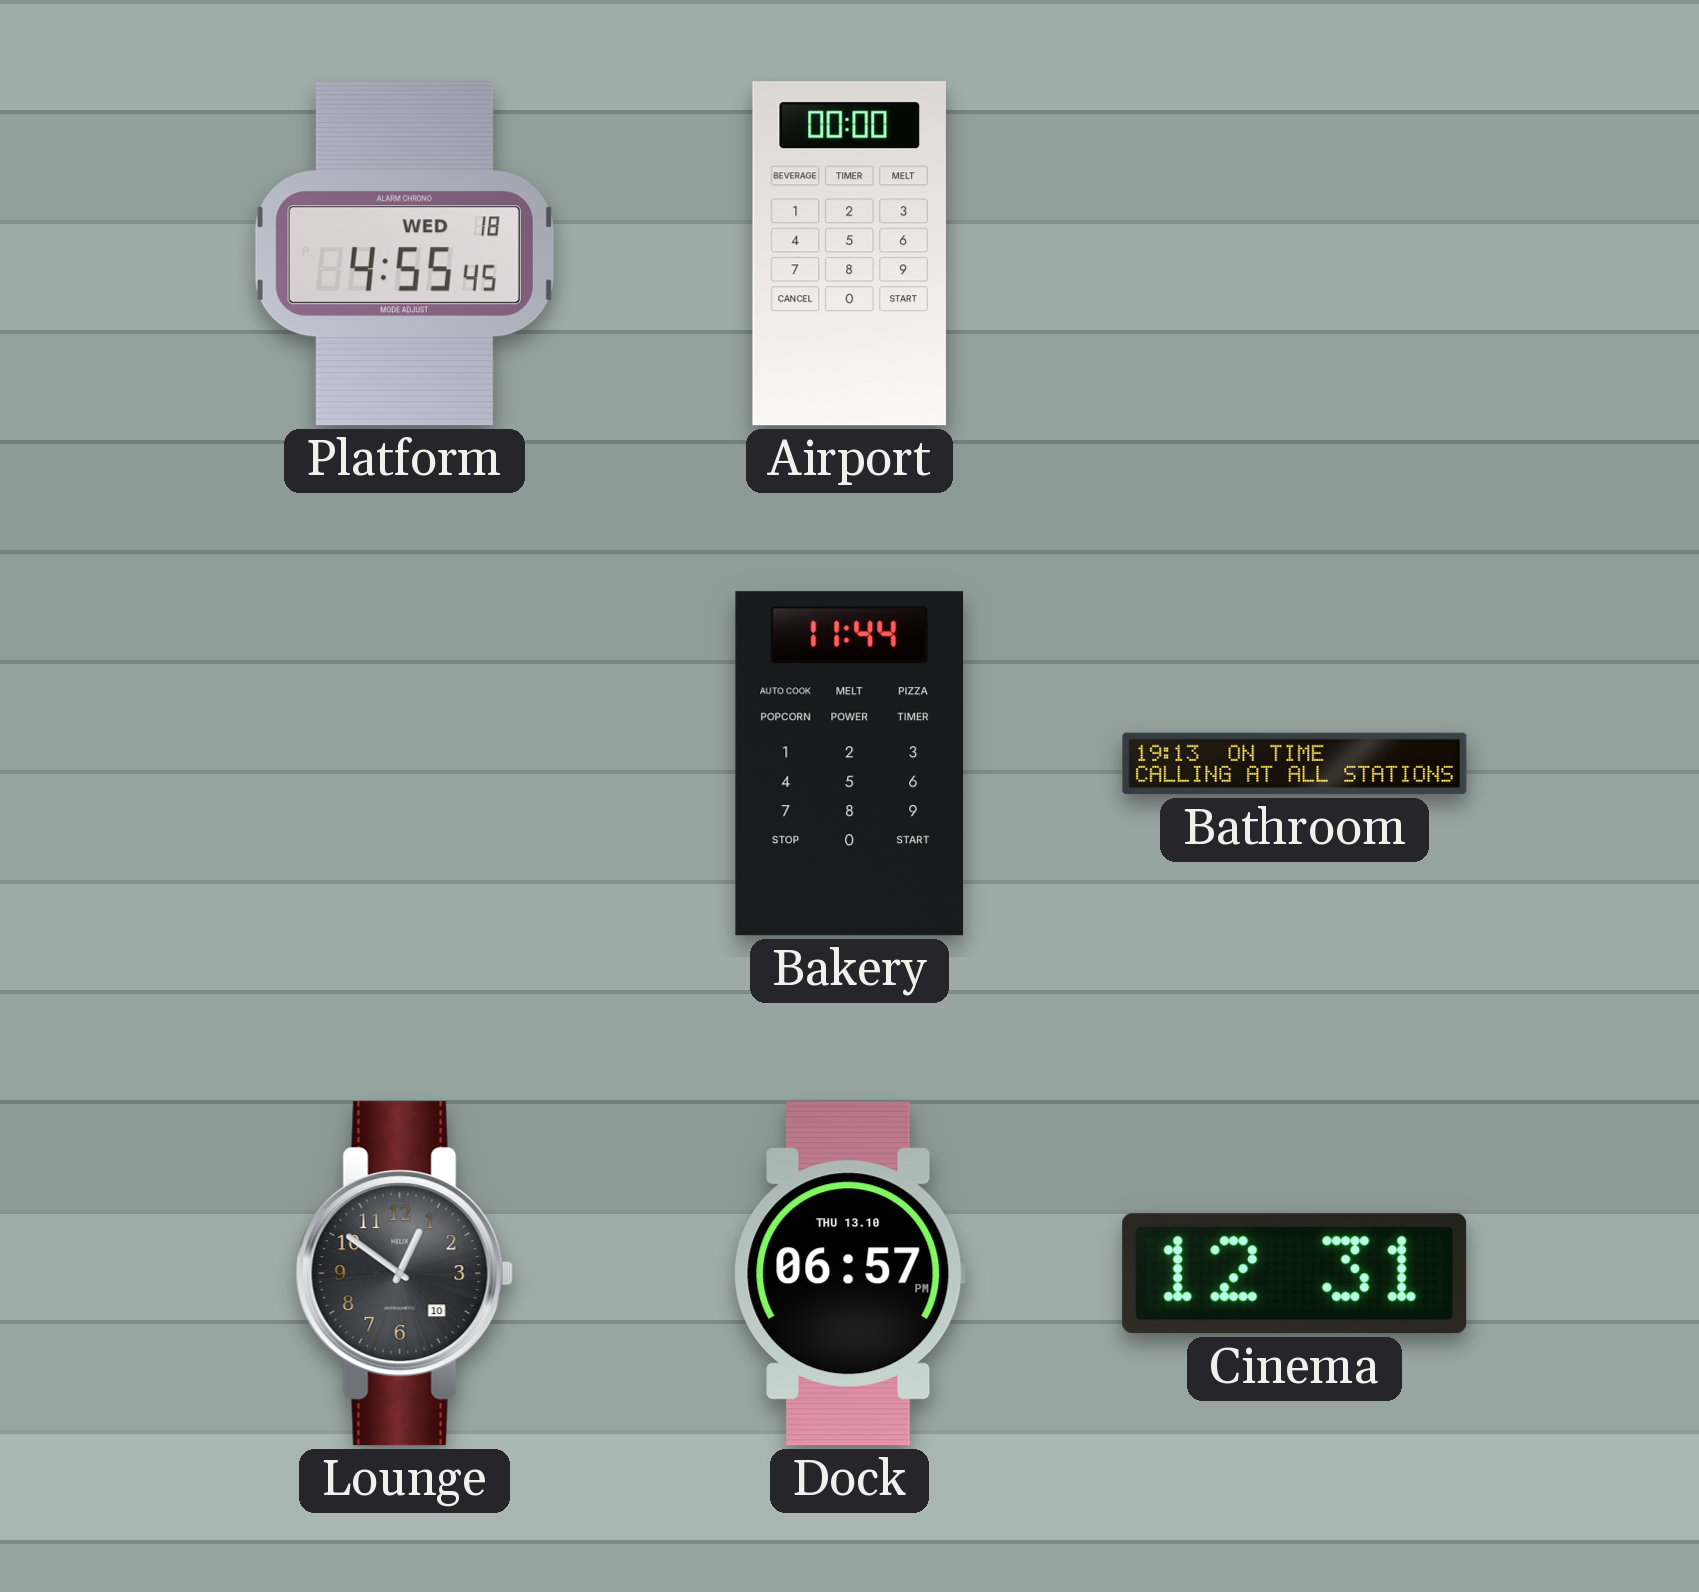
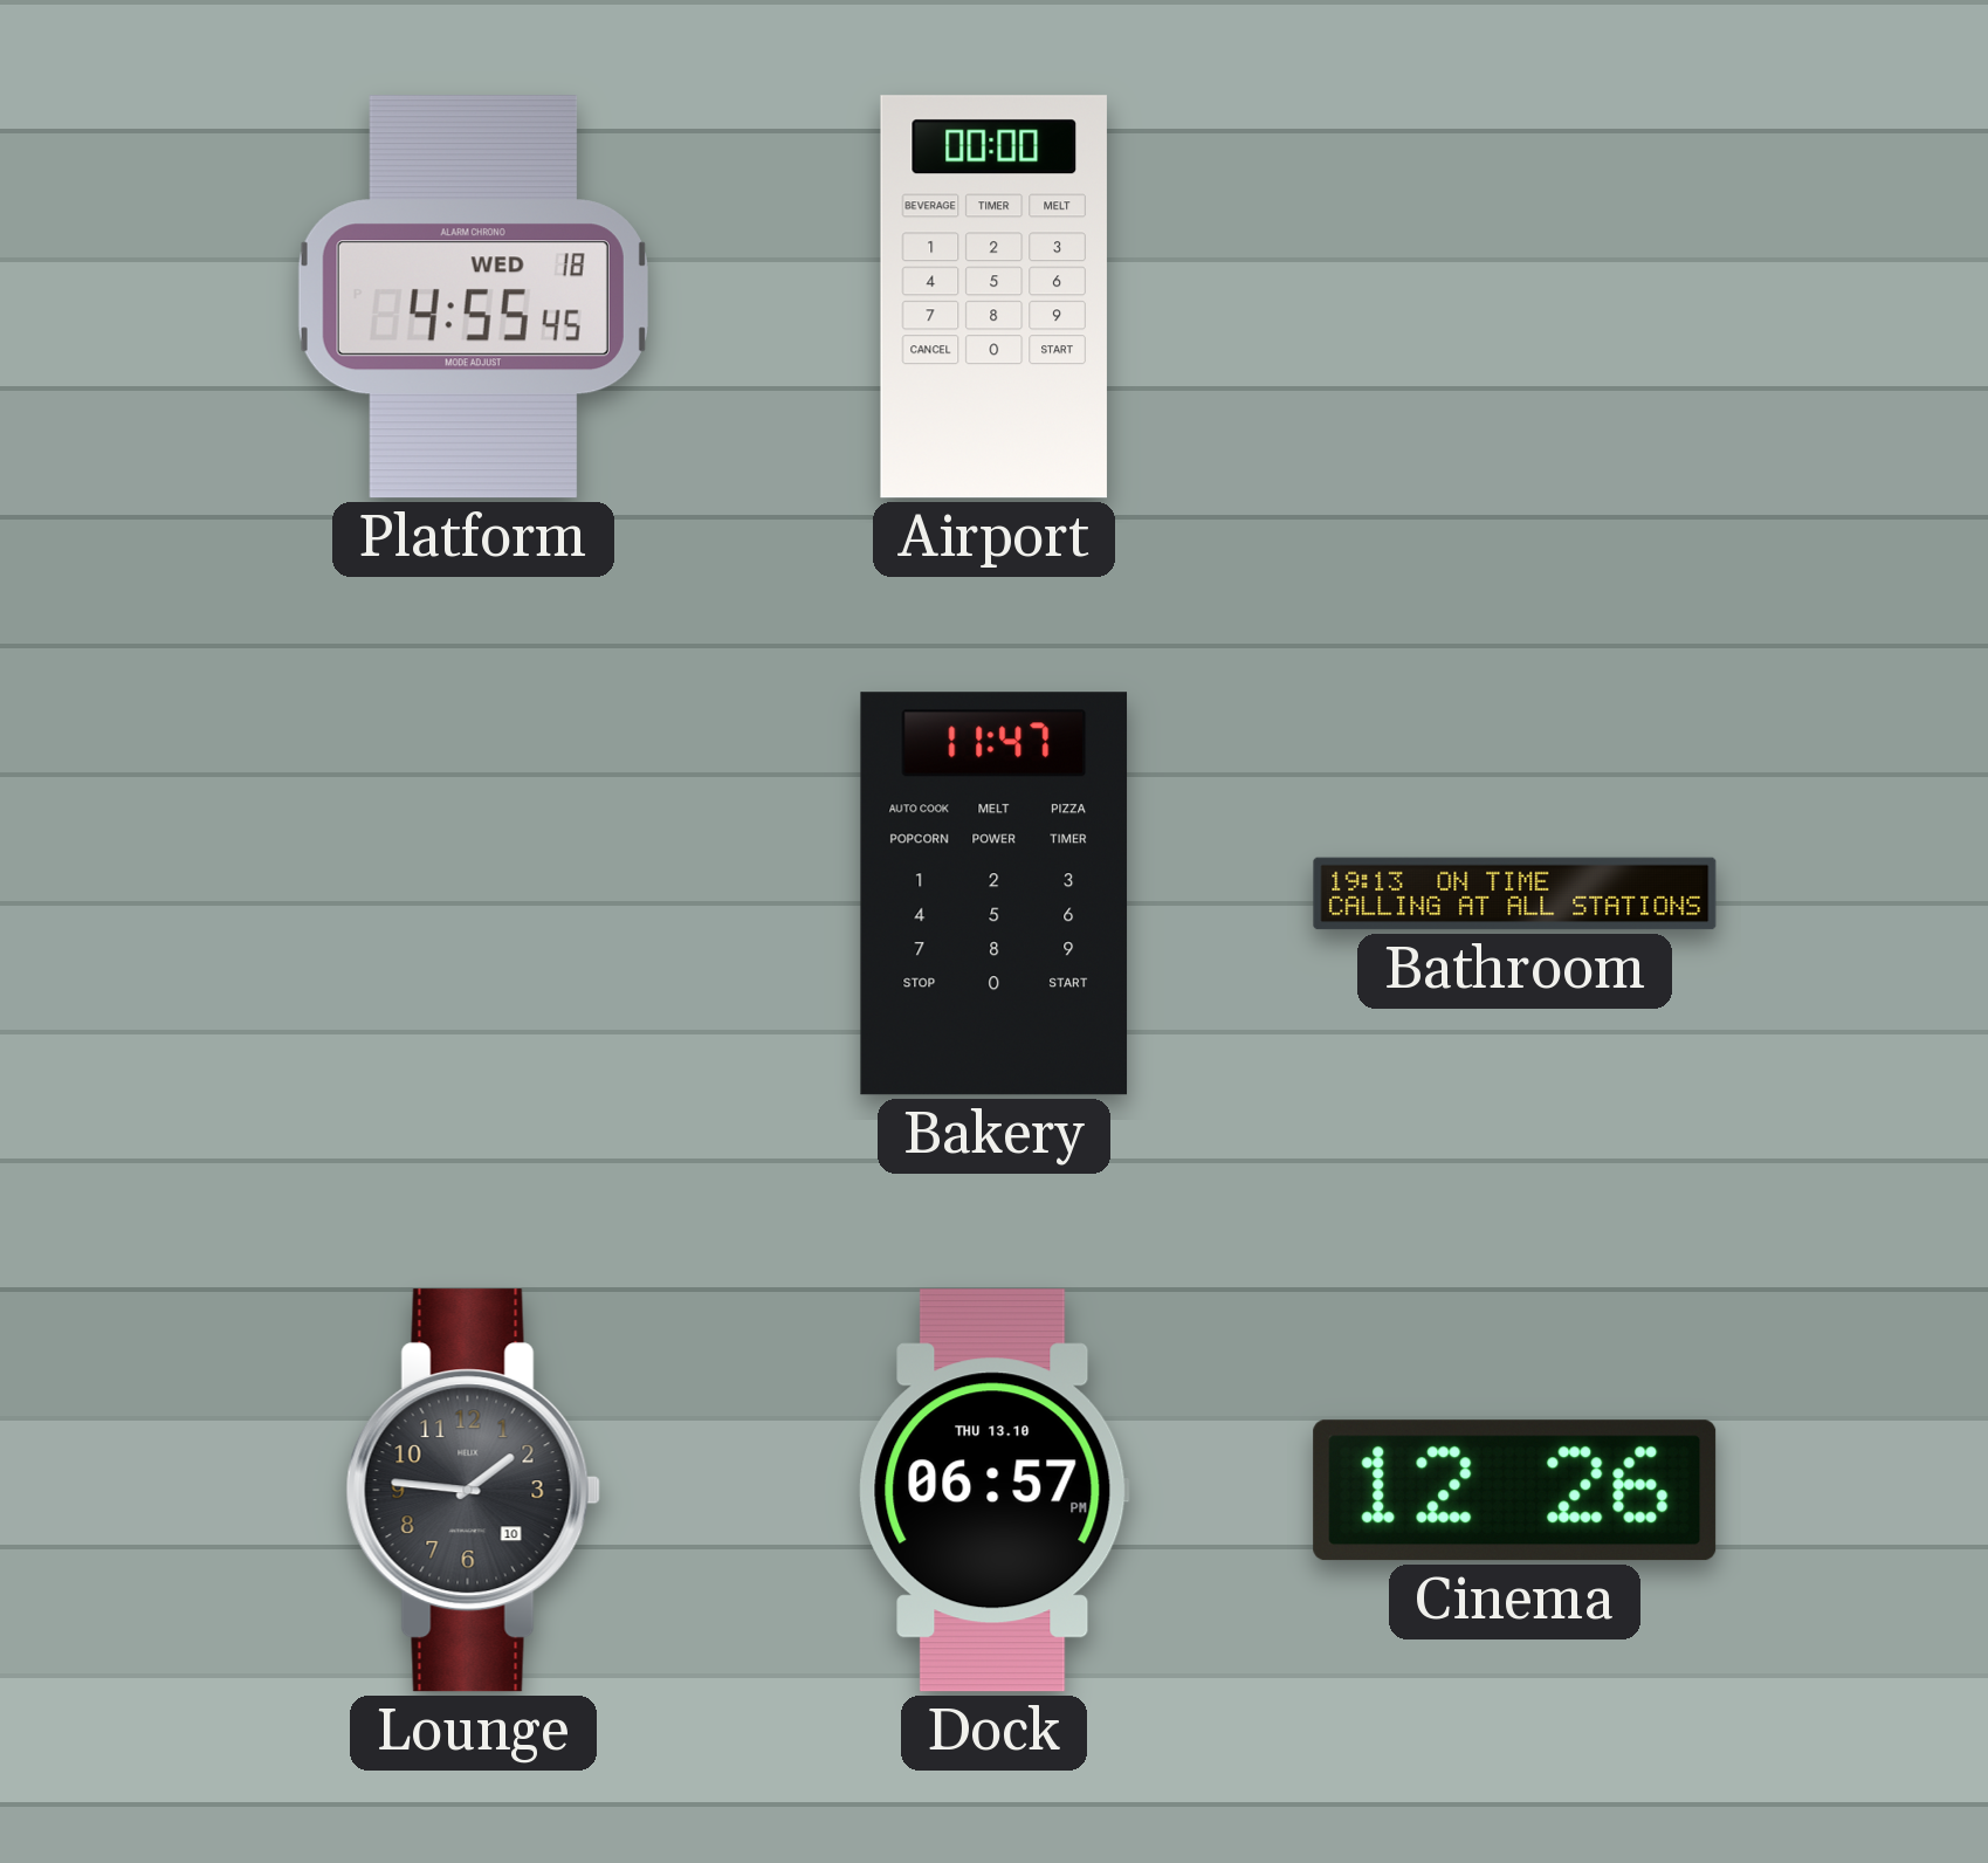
Bakery: 11:44 -> 11:47
Lounge: 12:51 -> 1:46
Cinema: 12:31 -> 12:26
